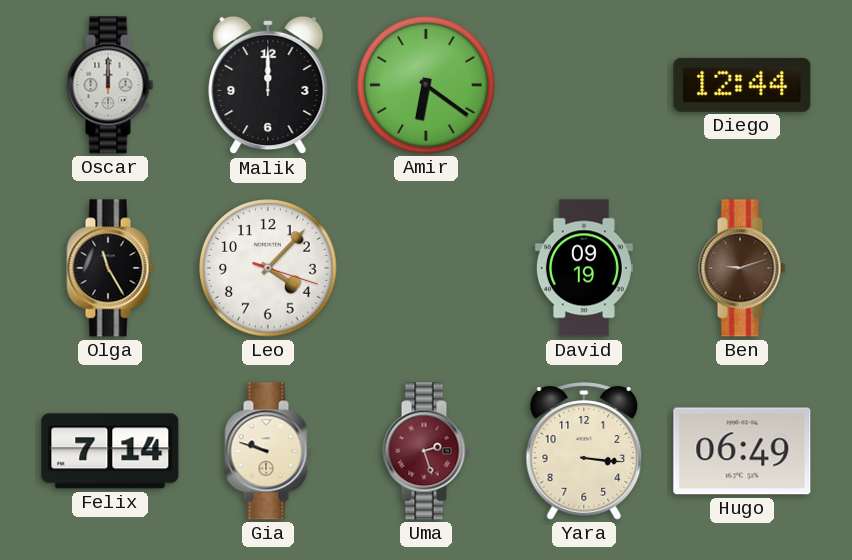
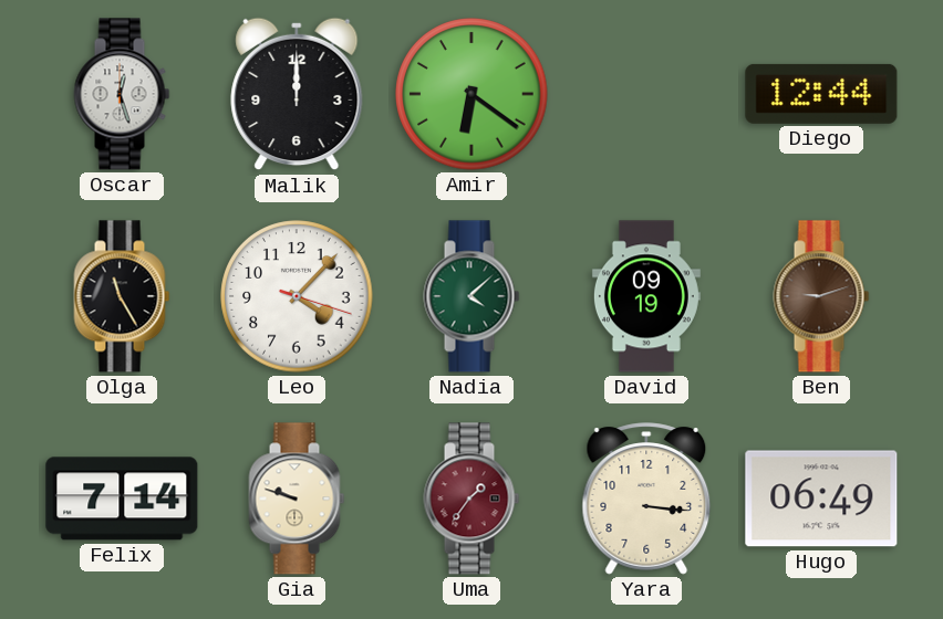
Oscar: 12:00 -> 12:27
Nadia: none -> 4:08
Uma: 2:27 -> 1:36
